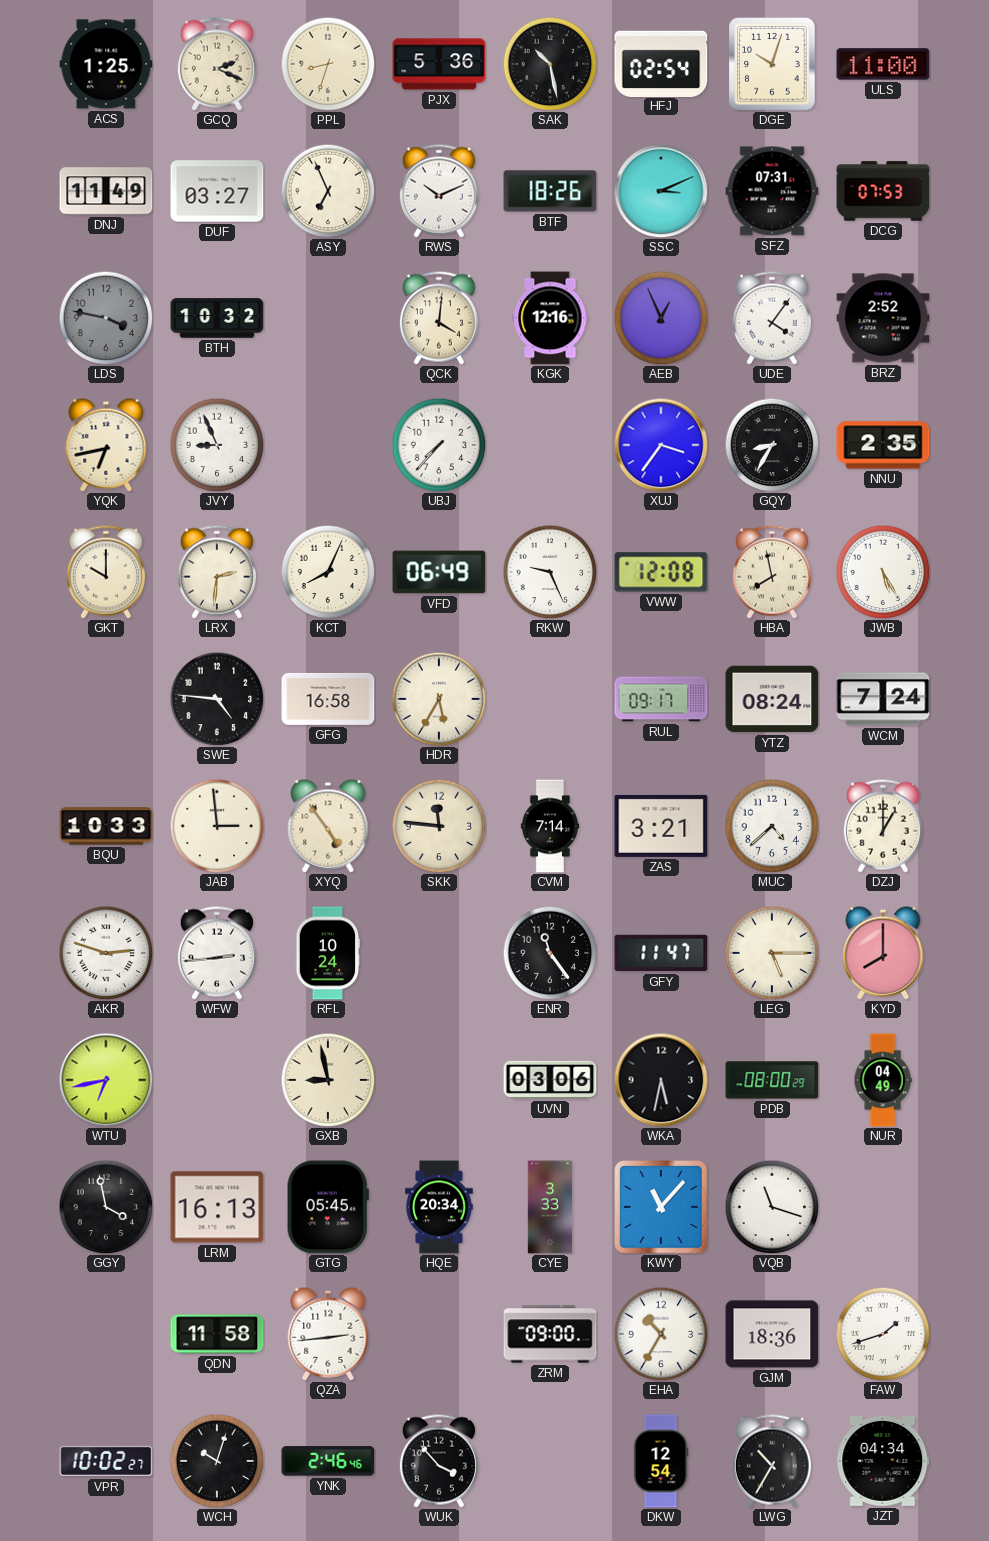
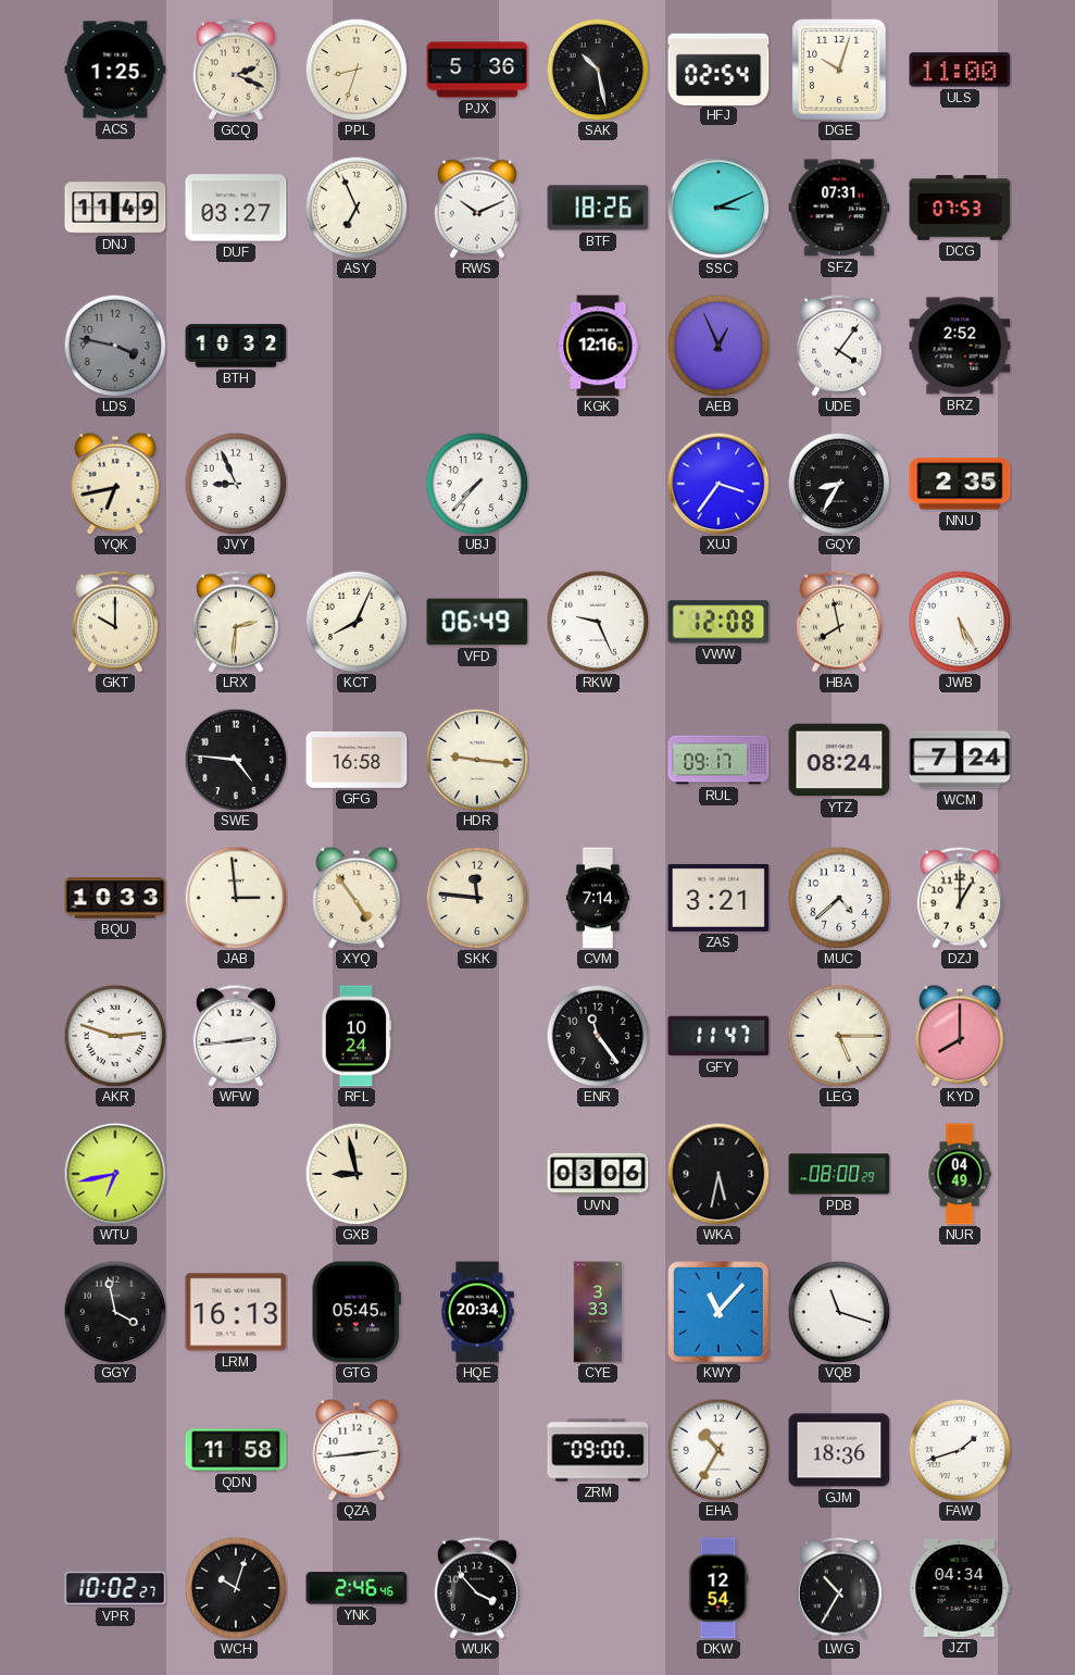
QCK: 4:01 -> none
HDR: 5:35 -> 9:16
